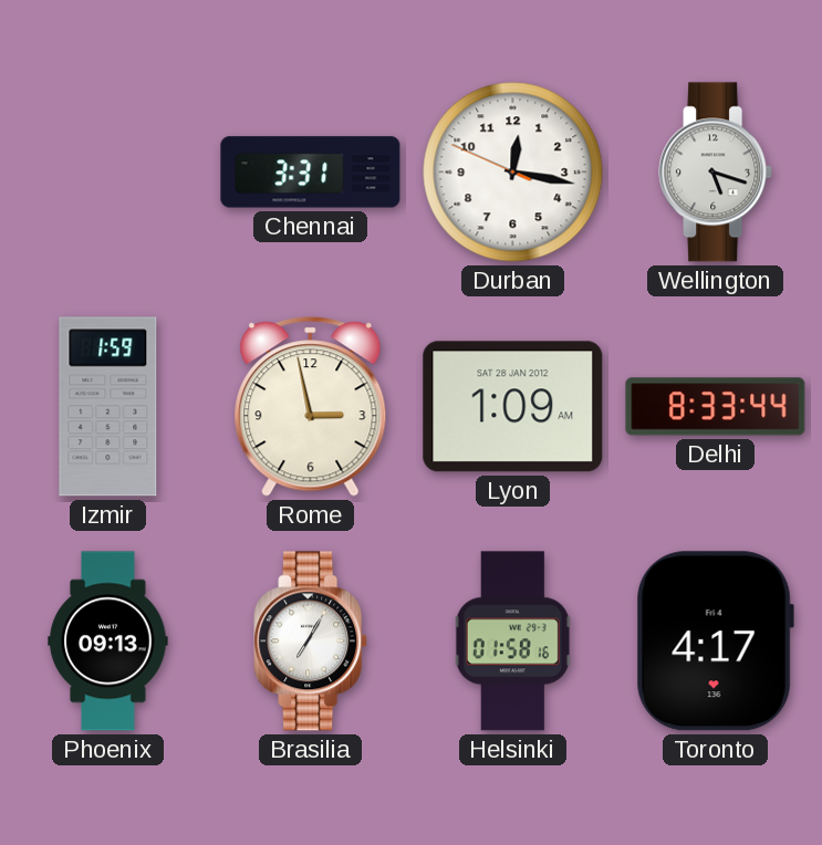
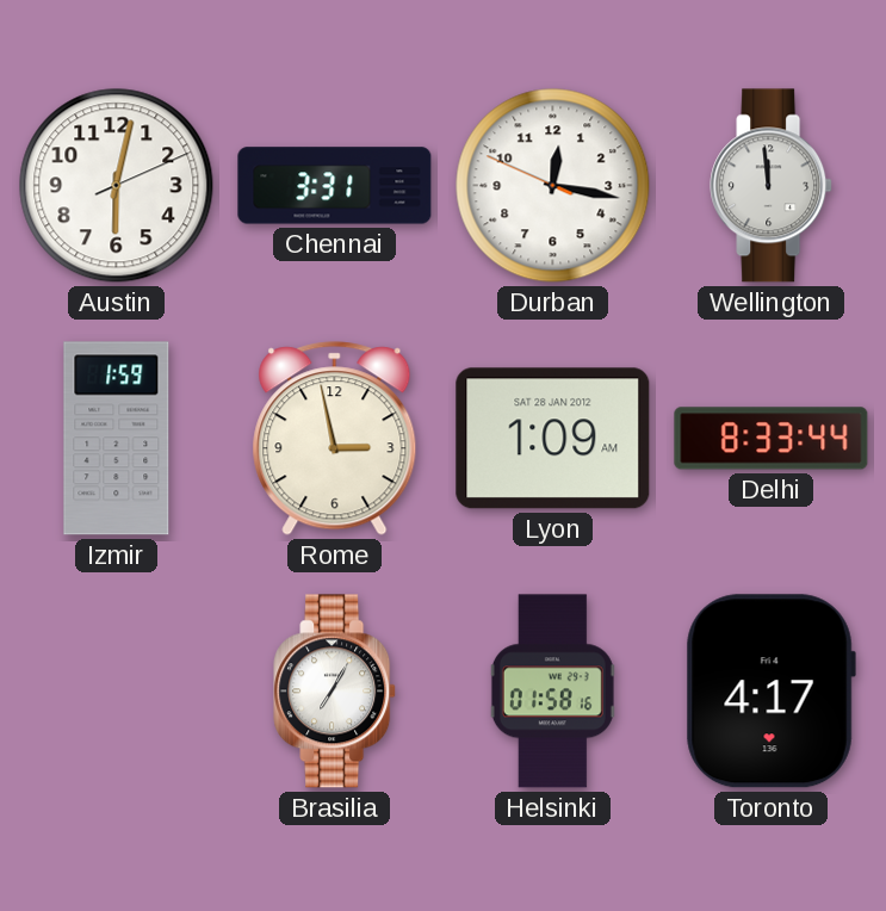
Austin: none -> 6:02
Wellington: 5:18 -> 11:59
Phoenix: 09:13 -> none
